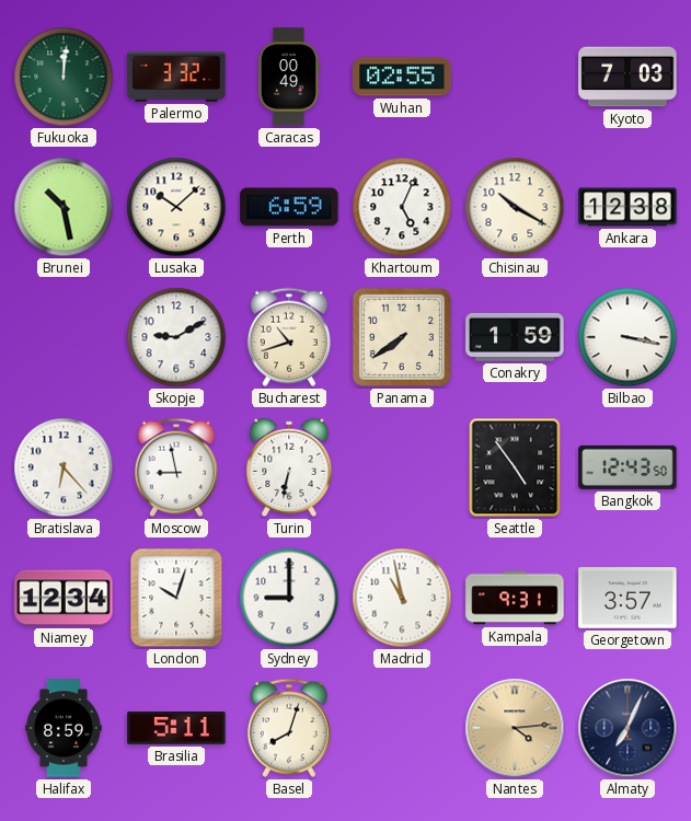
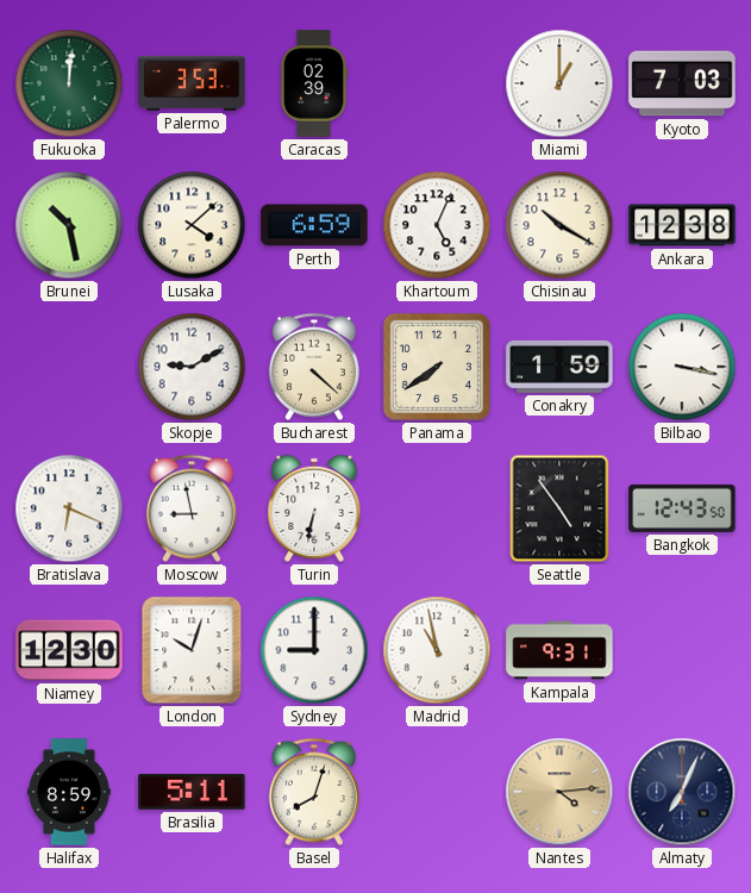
Palermo: 3:32 -> 3:53
Caracas: 00:49 -> 02:39
Wuhan: 02:55 -> none
Miami: none -> 1:00
Lusaka: 10:08 -> 4:08
Bucharest: 10:42 -> 4:22
Bratislava: 6:23 -> 6:19
Niamey: 12:34 -> 12:30
Georgetown: 3:57 -> none
